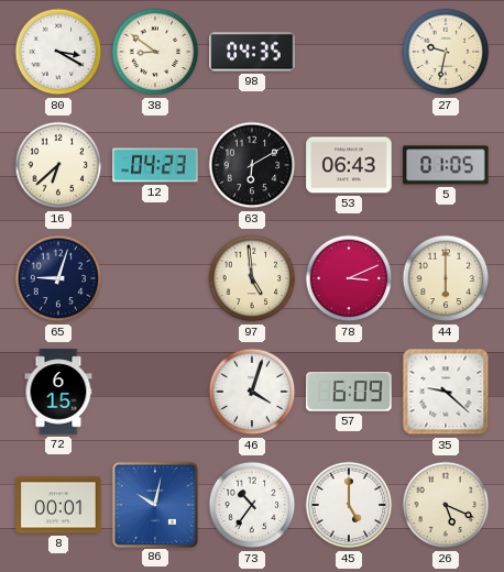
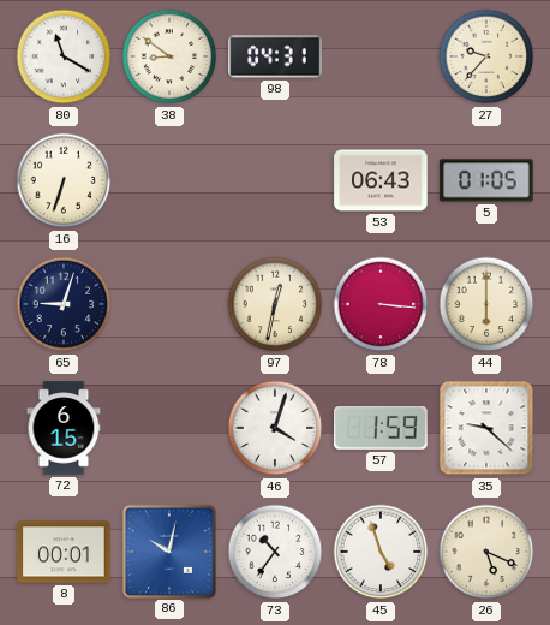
80: 3:20 -> 11:20
98: 04:35 -> 04:31
27: 9:32 -> 9:37
16: 6:38 -> 6:33
12: 04:23 -> none
63: 6:10 -> none
97: 4:59 -> 12:32
78: 3:11 -> 3:16
57: 6:09 -> 1:59
45: 5:00 -> 4:57
